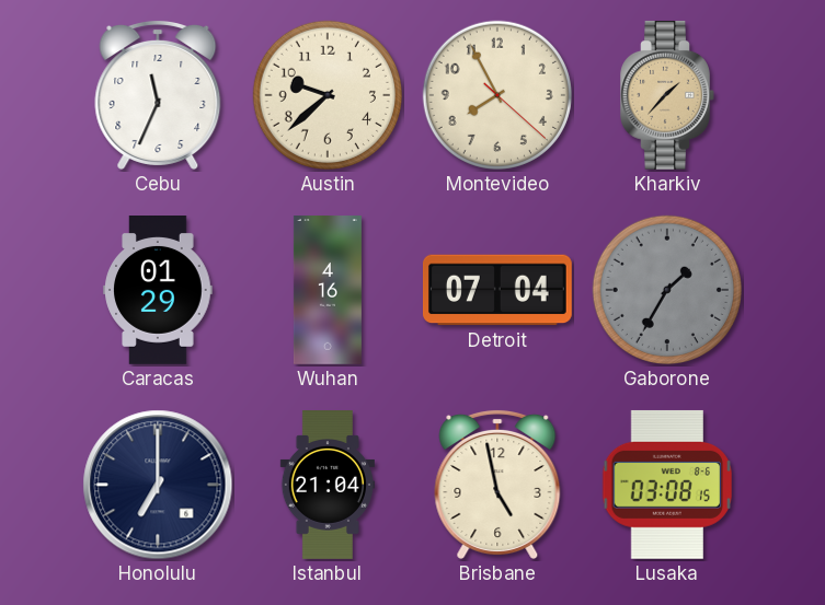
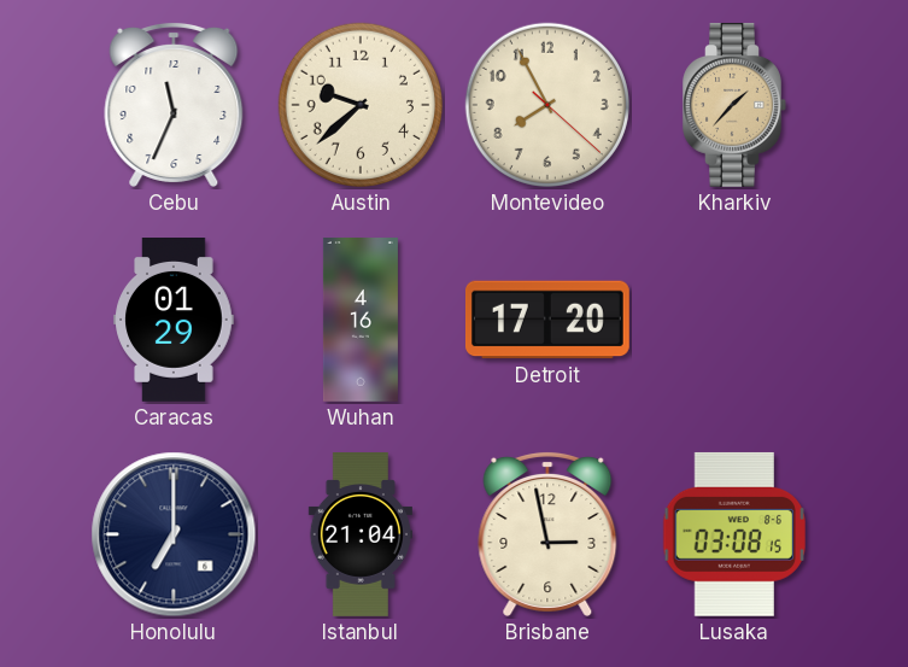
Detroit: 07:04 -> 17:20
Gaborone: 1:35 -> none
Brisbane: 4:58 -> 2:58
